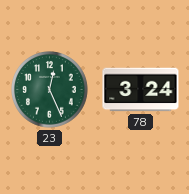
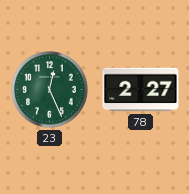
78: 3:24 -> 2:27
